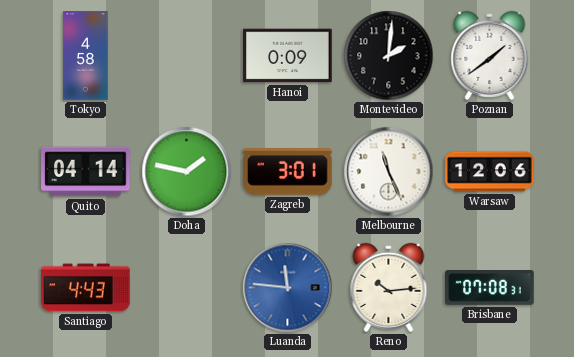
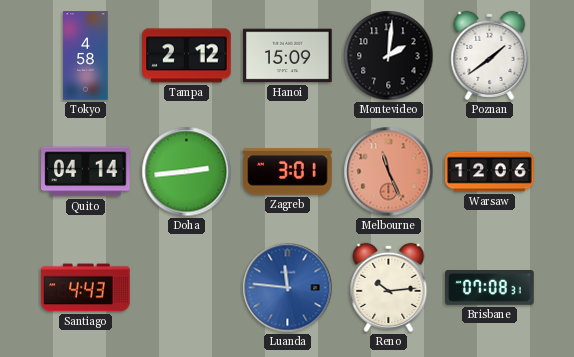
Tampa: none -> 2:12
Hanoi: 0:09 -> 15:09
Doha: 1:47 -> 2:44
Melbourne dial: white -> salmon
